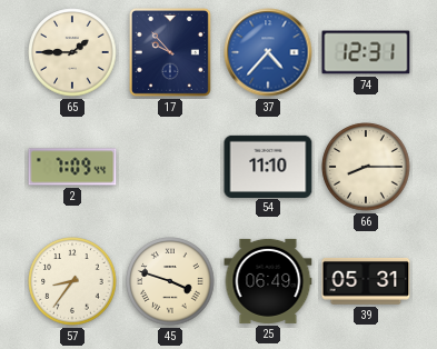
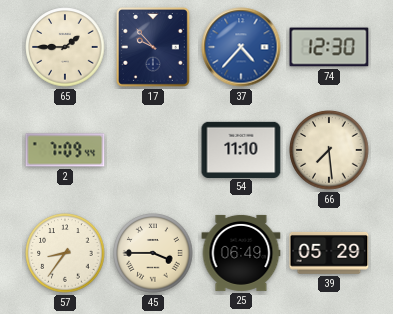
74: 12:31 -> 12:30
66: 8:15 -> 7:29
45: 3:48 -> 3:45
39: 05:31 -> 05:29
